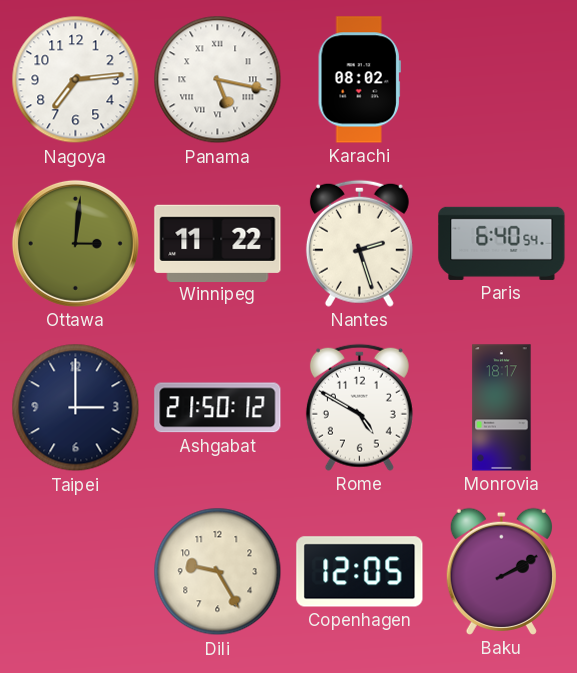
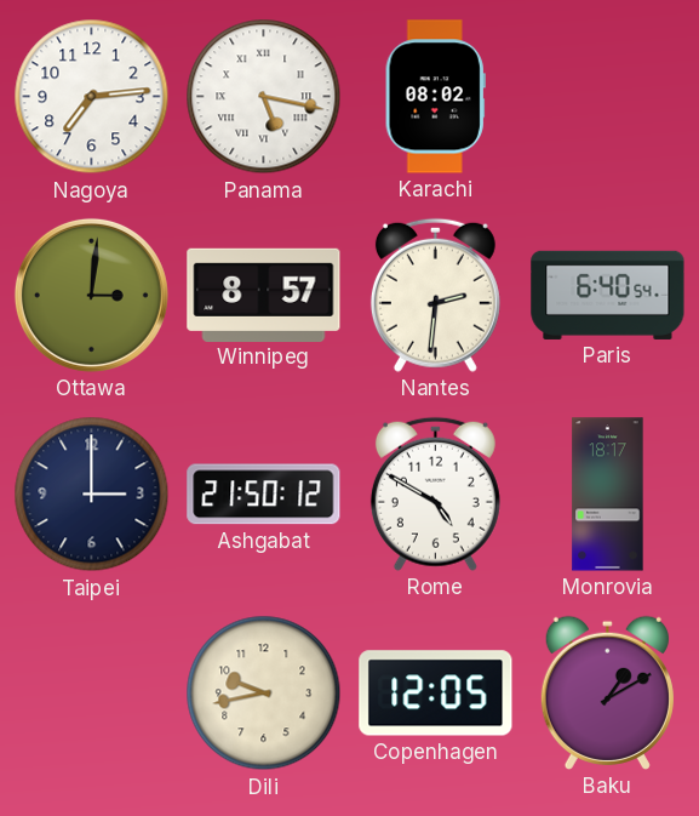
Winnipeg: 11:22 -> 8:57
Nantes: 2:27 -> 2:31
Dili: 9:25 -> 9:43
Baku: 2:10 -> 1:10
